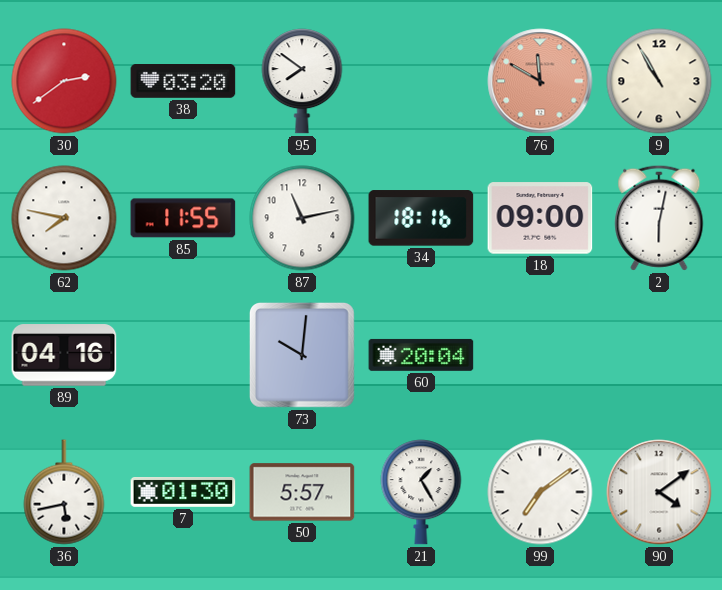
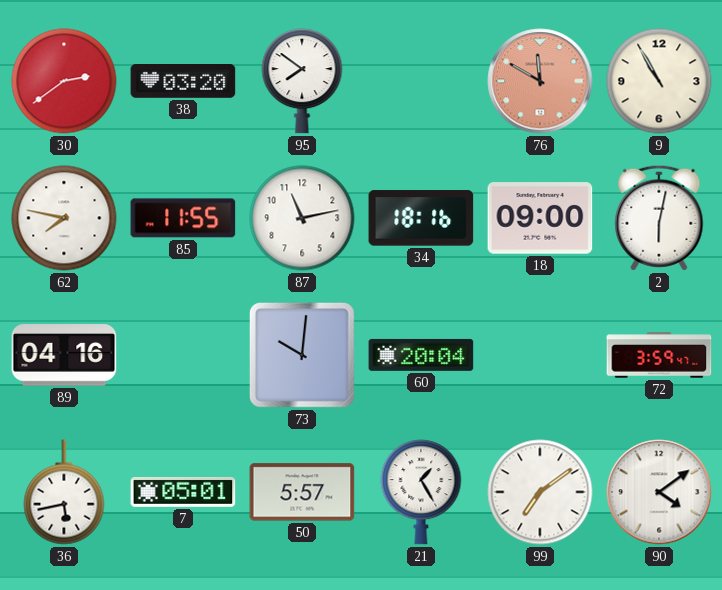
72: none -> 3:59
7: 01:30 -> 05:01
